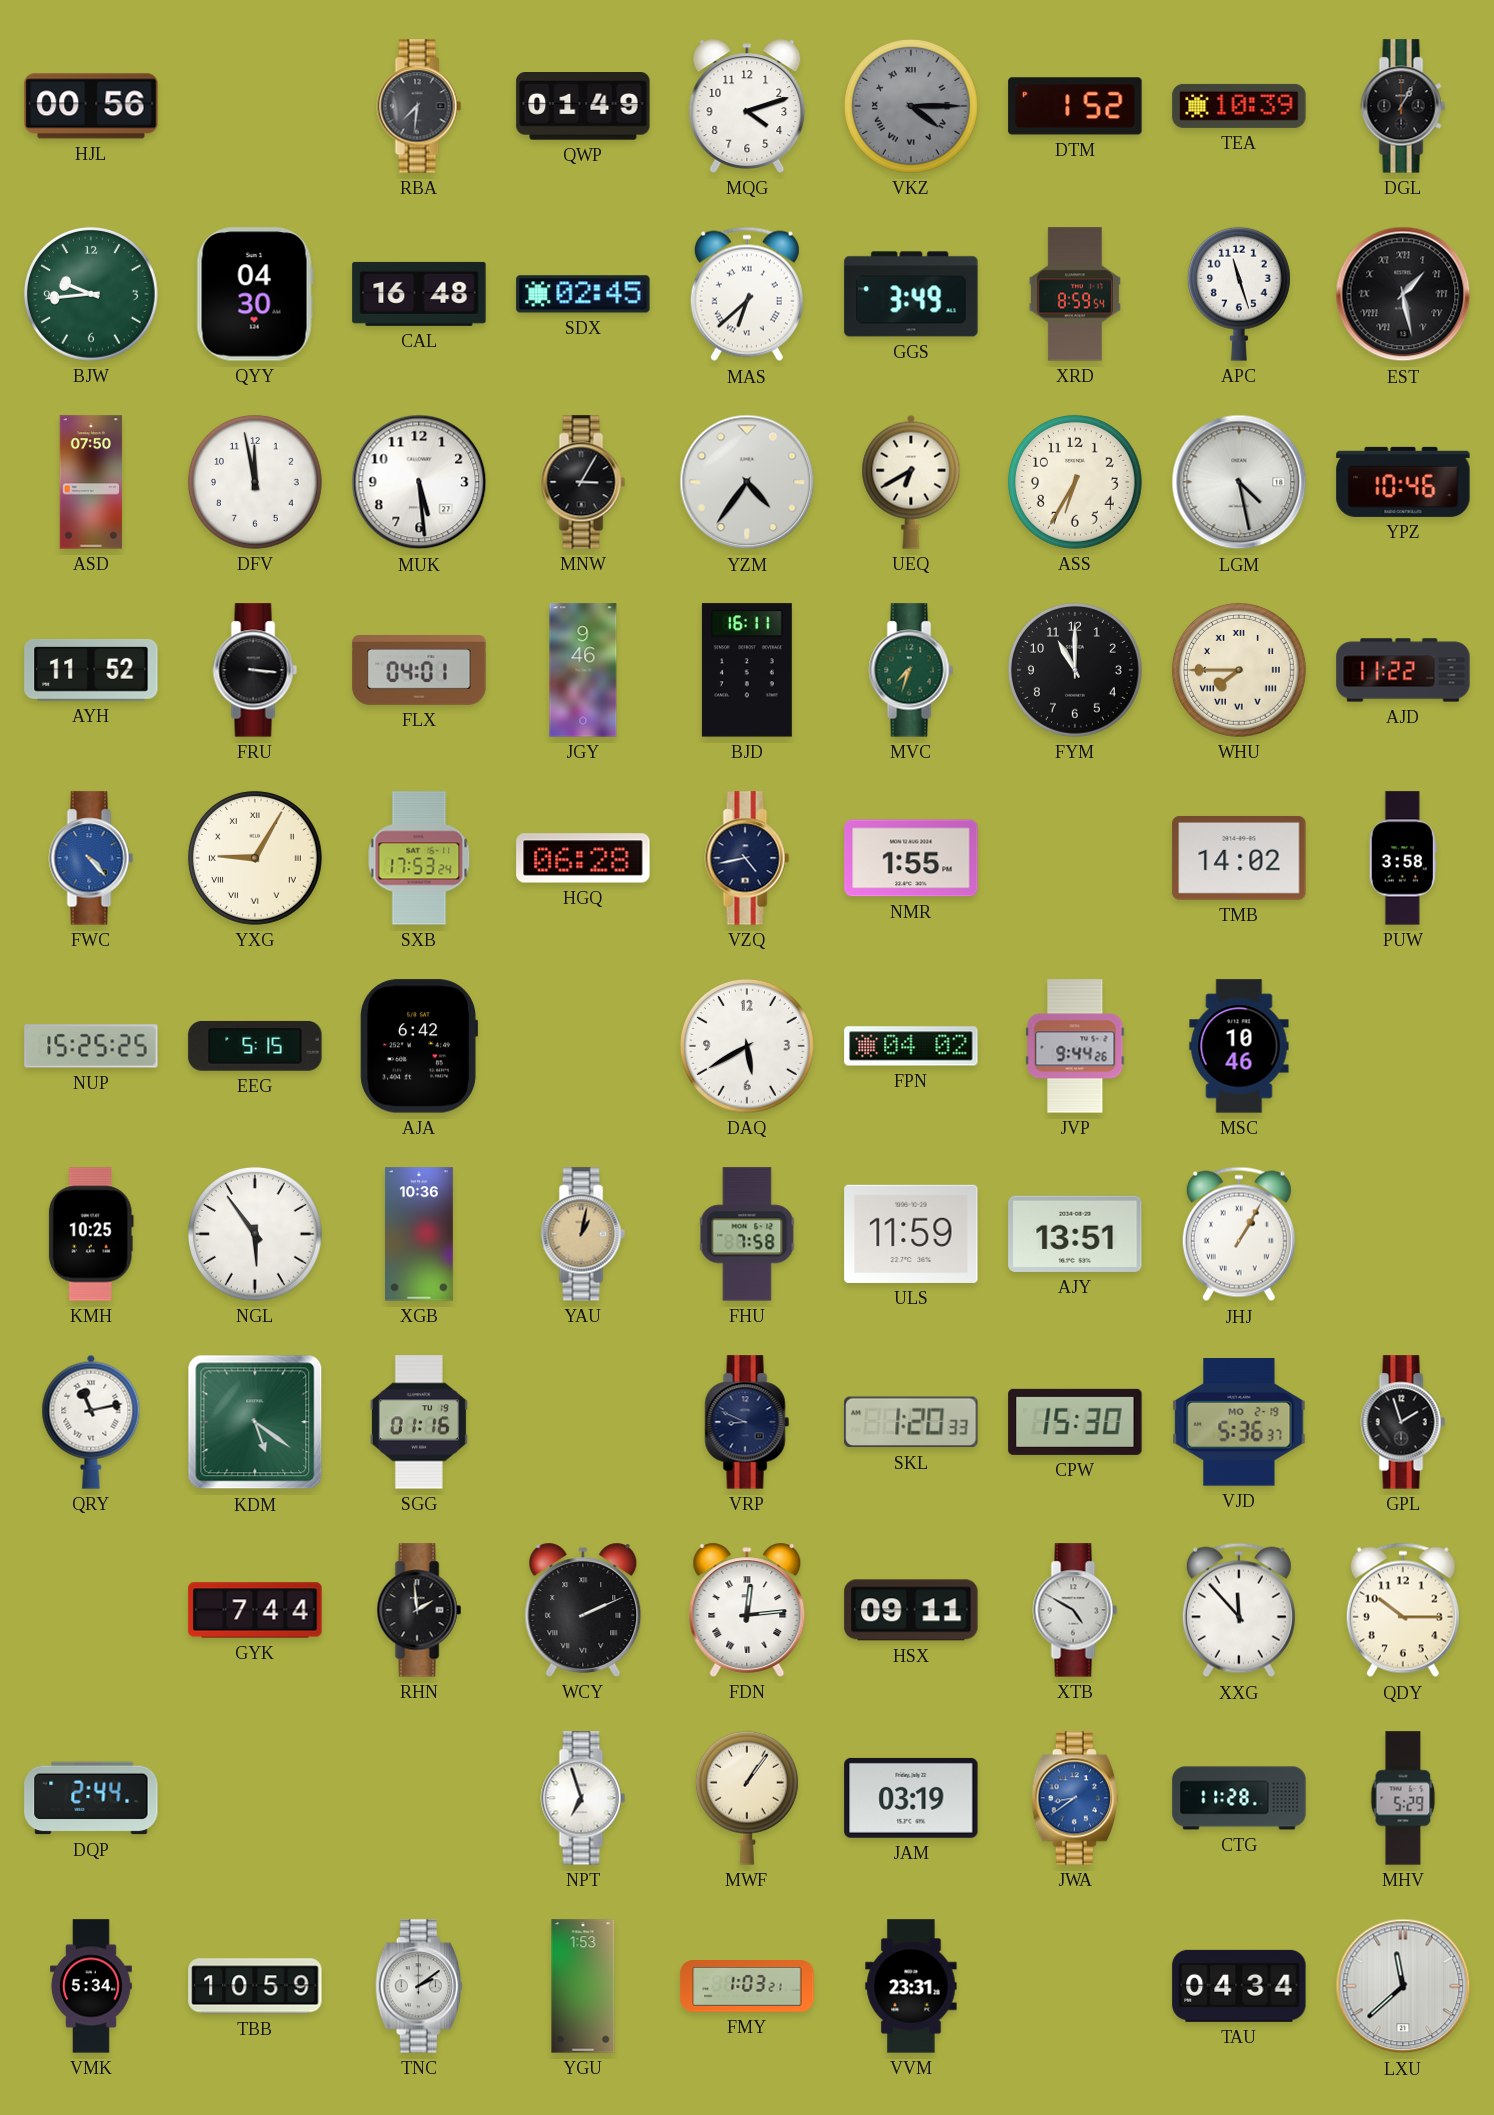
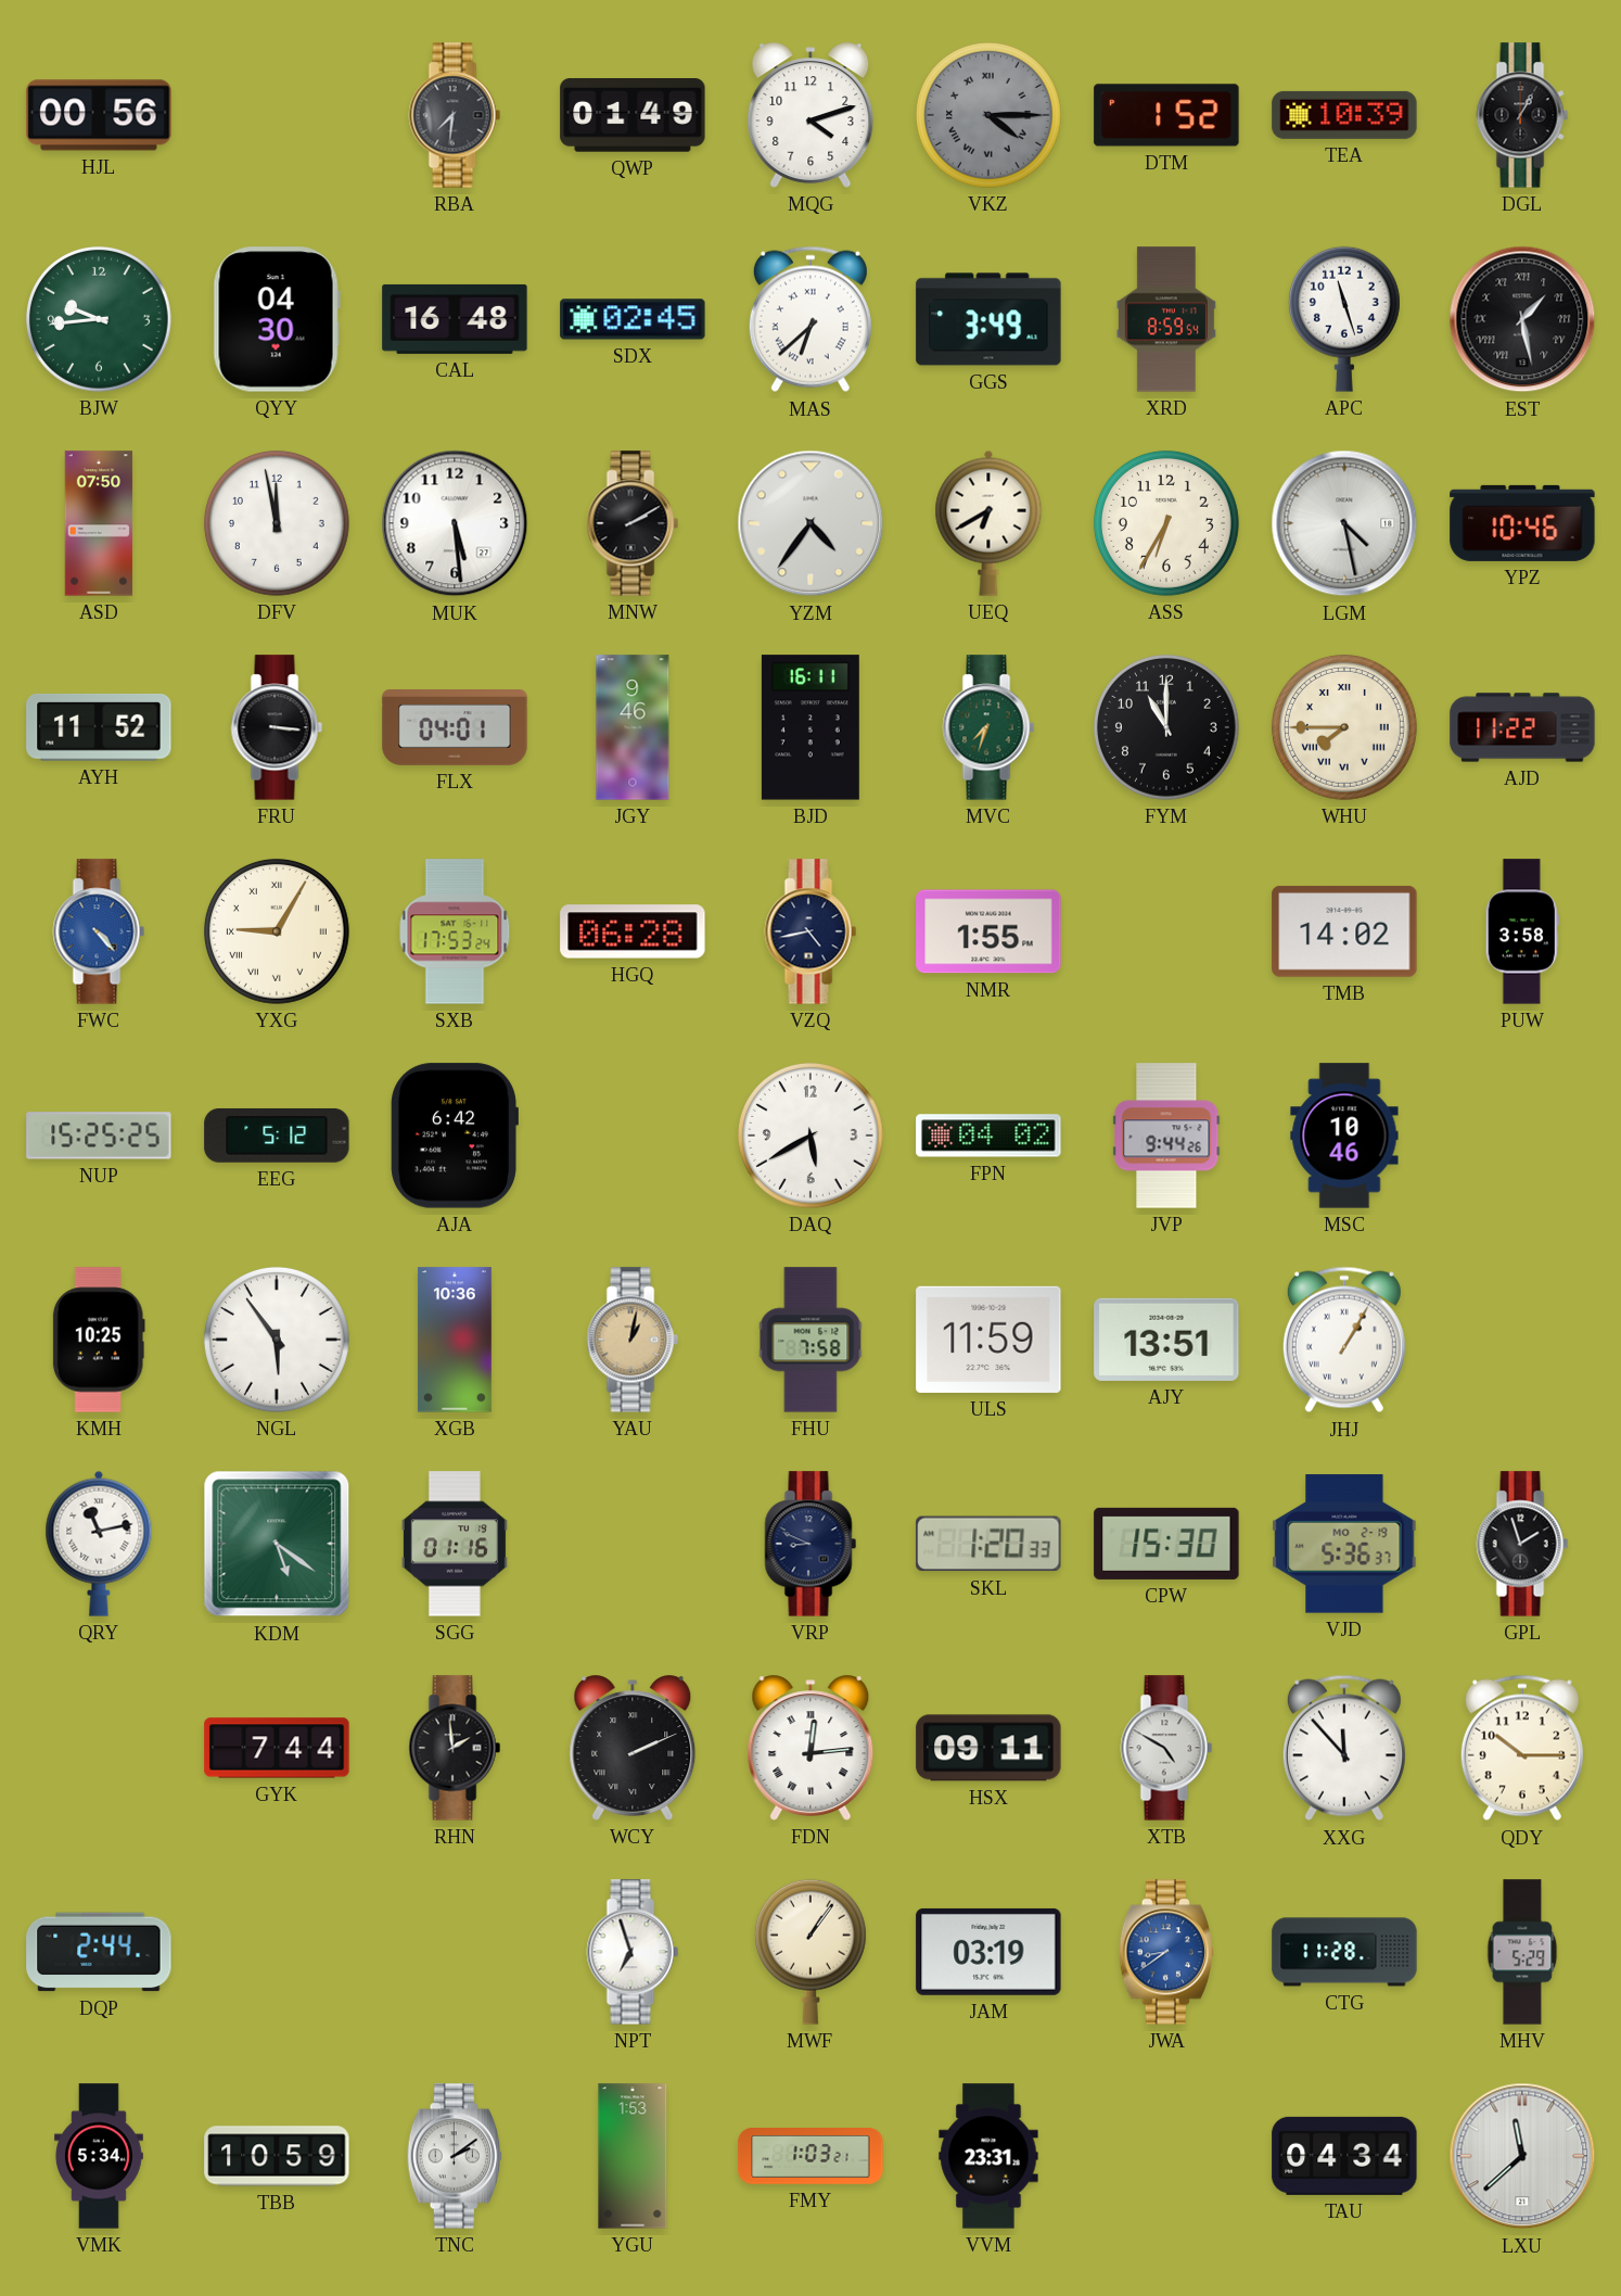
MNW: 3:05 -> 2:10
EEG: 5:15 -> 5:12
